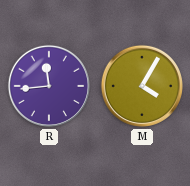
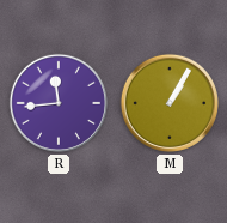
M: 4:05 -> 1:05
